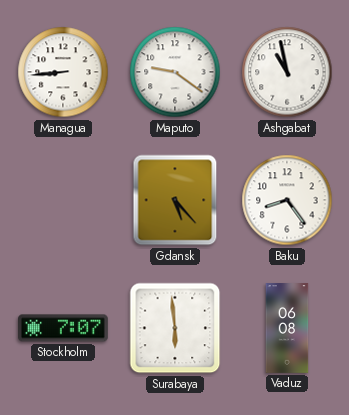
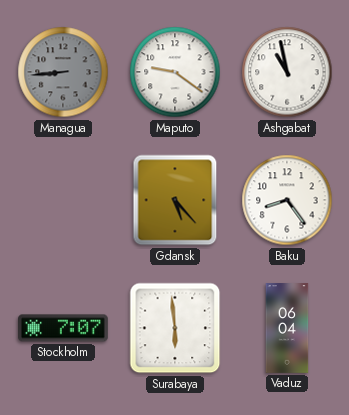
Managua dial: white -> grey
Vaduz: 06:08 -> 06:04
